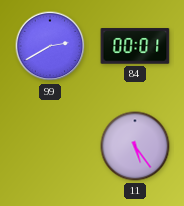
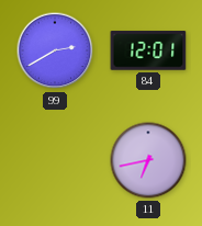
84: 00:01 -> 12:01
11: 5:24 -> 6:43
